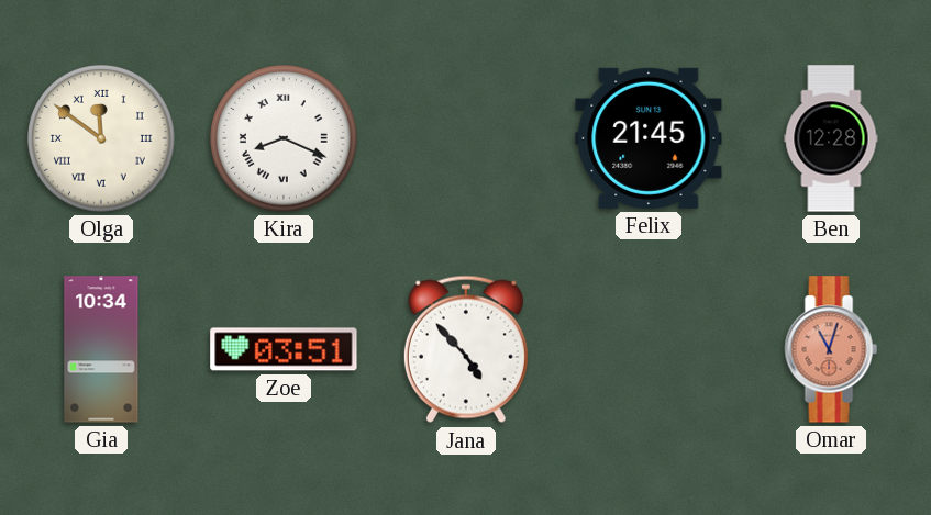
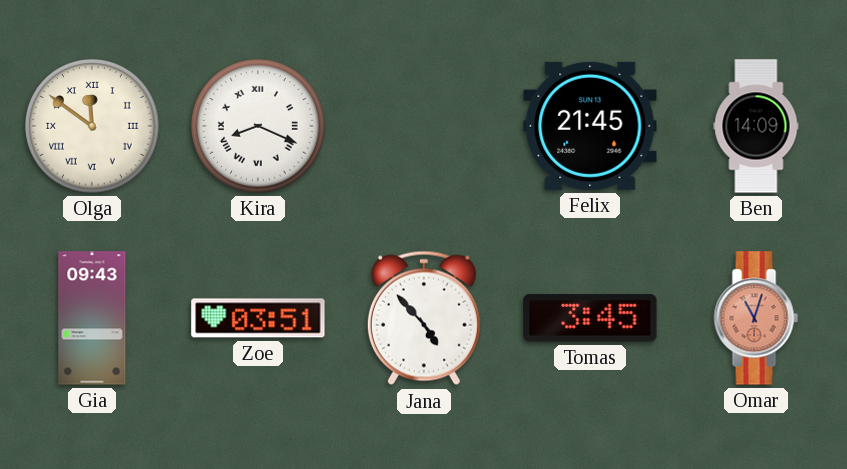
Ben: 12:28 -> 14:09
Gia: 10:34 -> 09:43
Tomas: none -> 3:45
